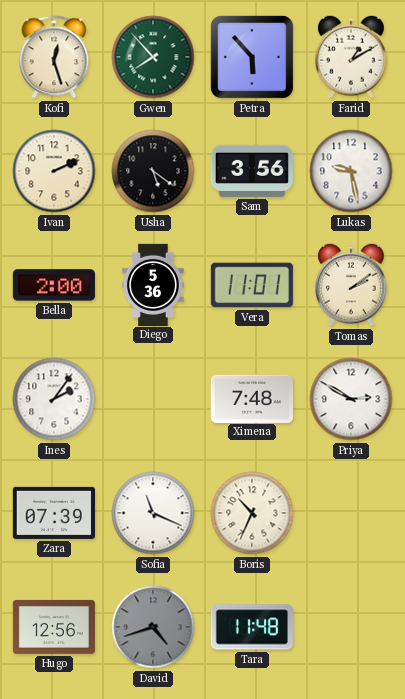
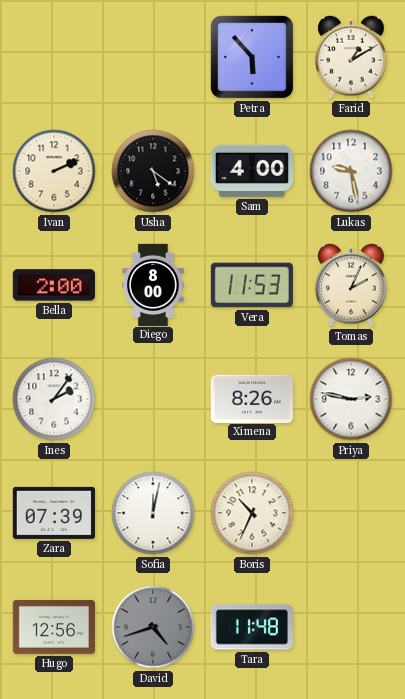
Kofi: 12:27 -> none
Gwen: 7:53 -> none
Sam: 3:56 -> 4:00
Diego: 5:36 -> 8:00
Vera: 11:01 -> 11:53
Tomas: 2:09 -> 2:04
Ximena: 7:48 -> 8:26
Priya: 2:50 -> 2:47
Sofia: 11:19 -> 12:02
